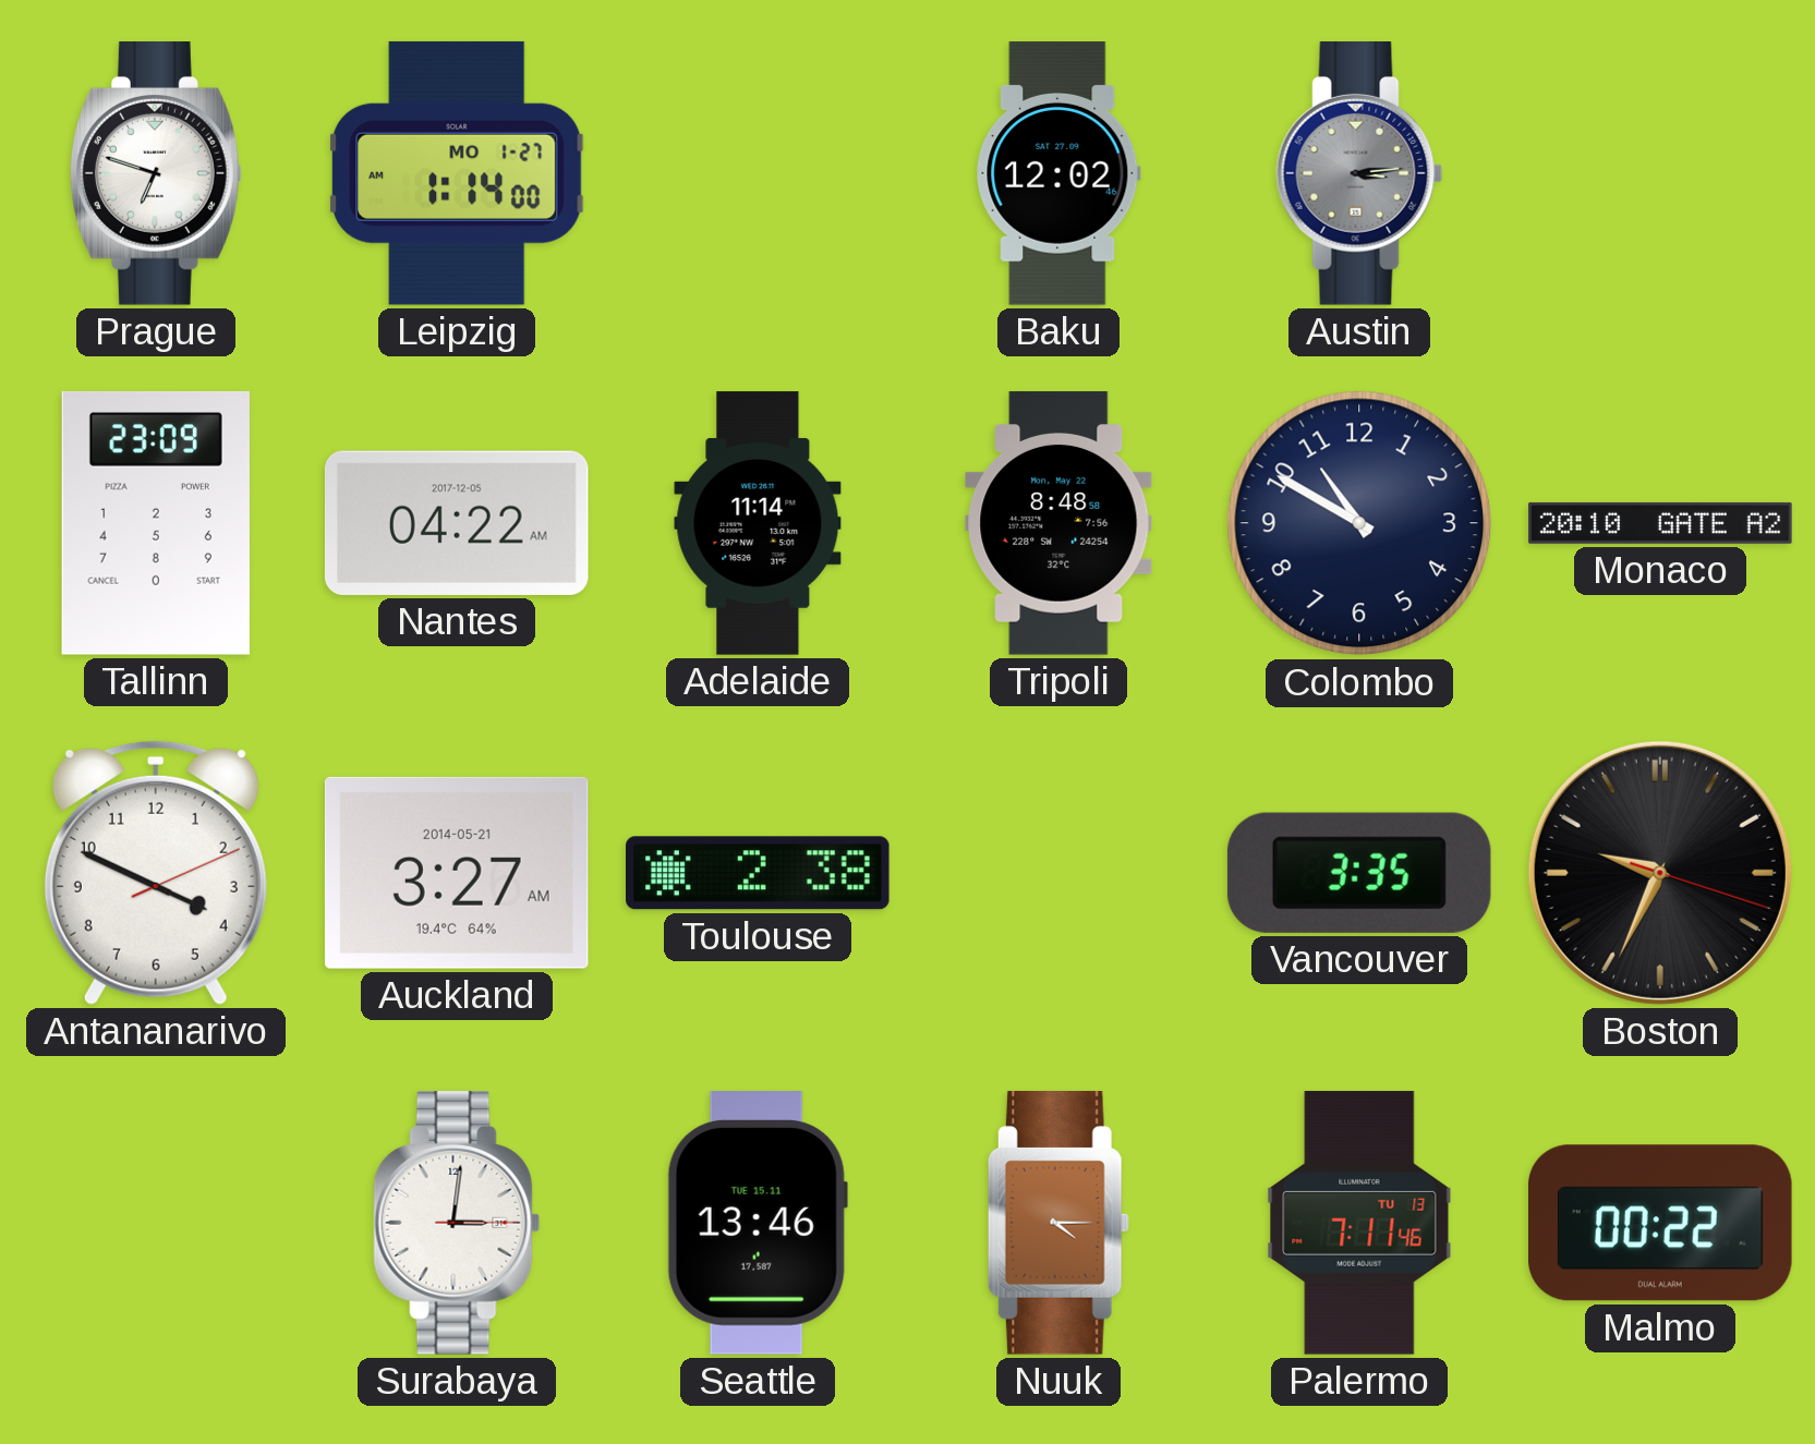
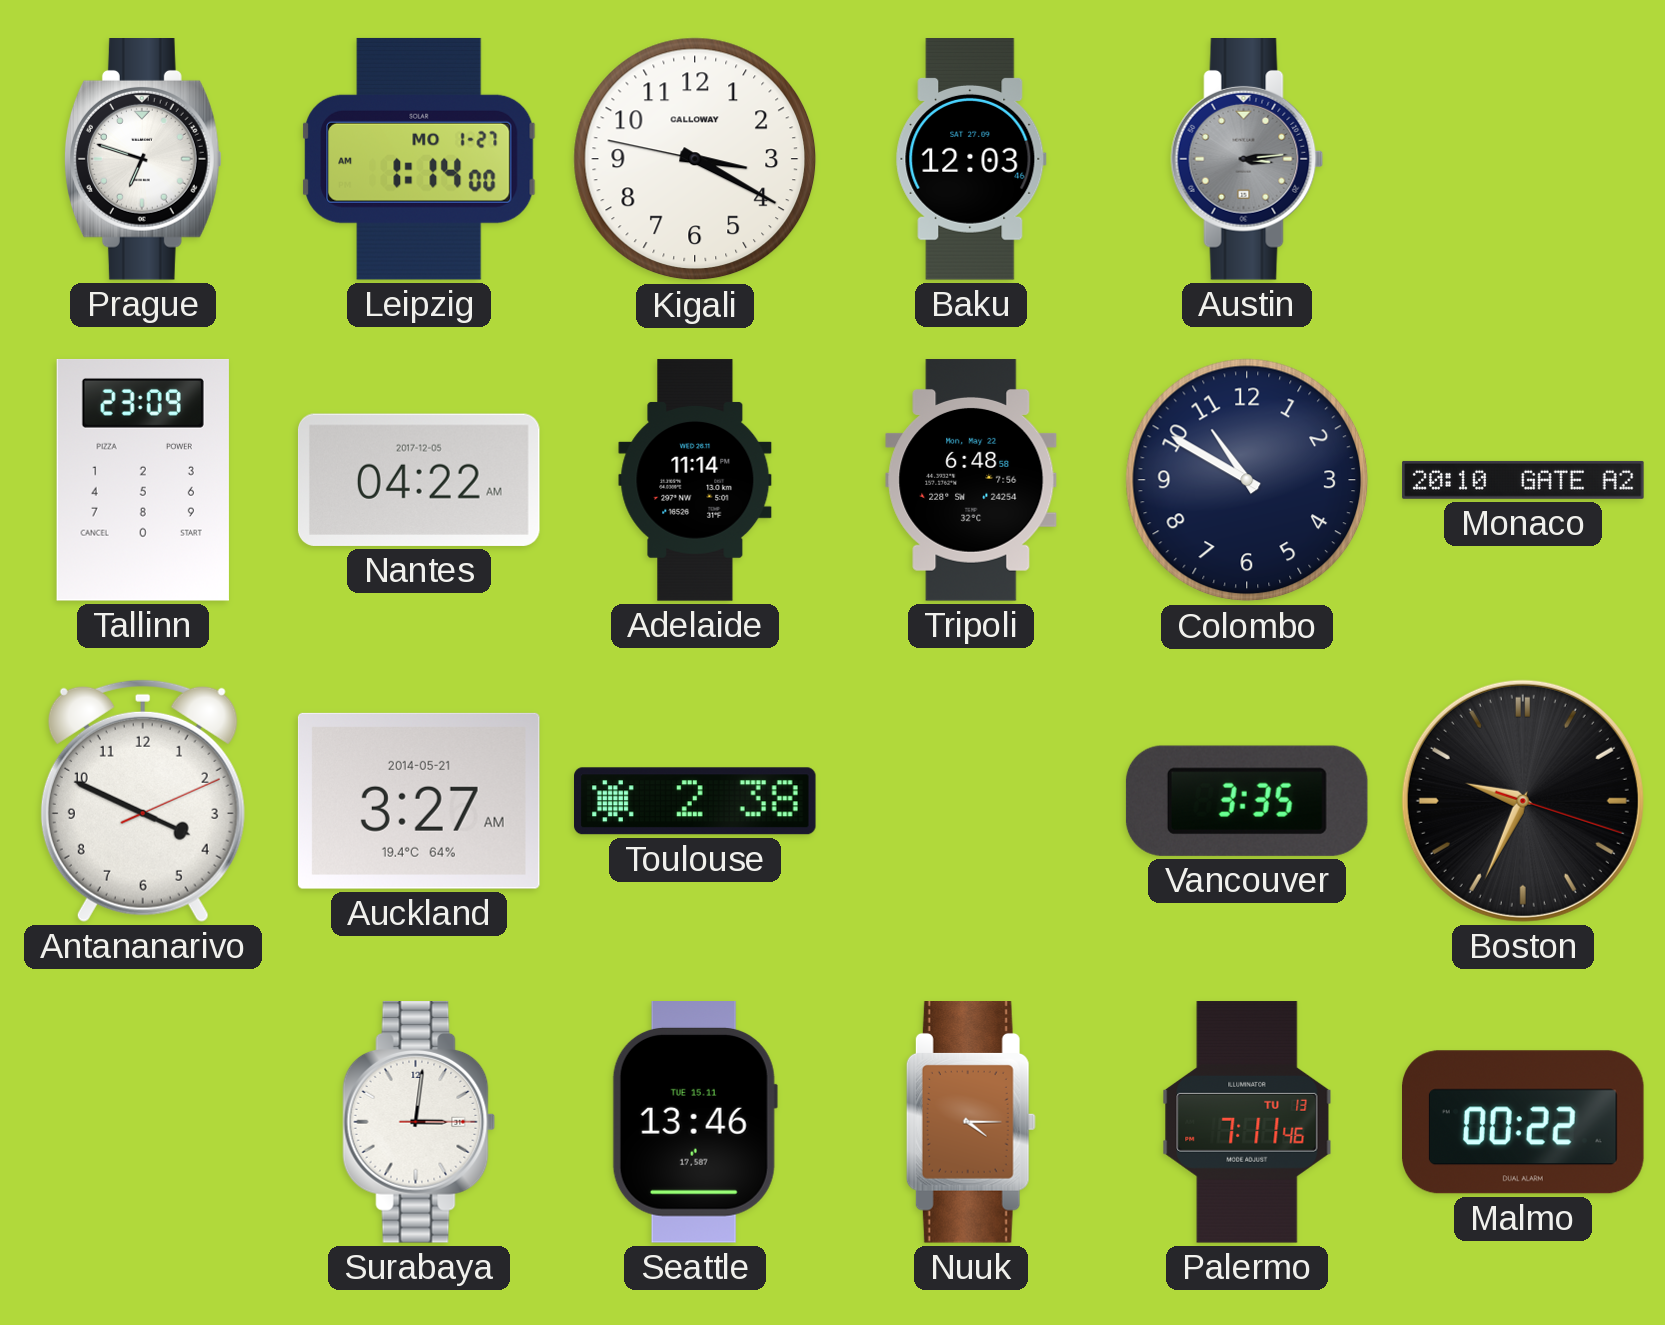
Kigali: none -> 3:19
Baku: 12:02 -> 12:03
Tripoli: 8:48 -> 6:48
